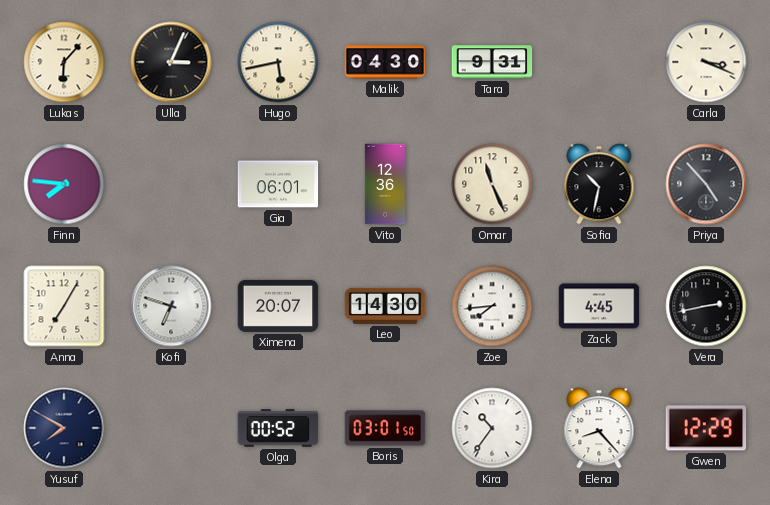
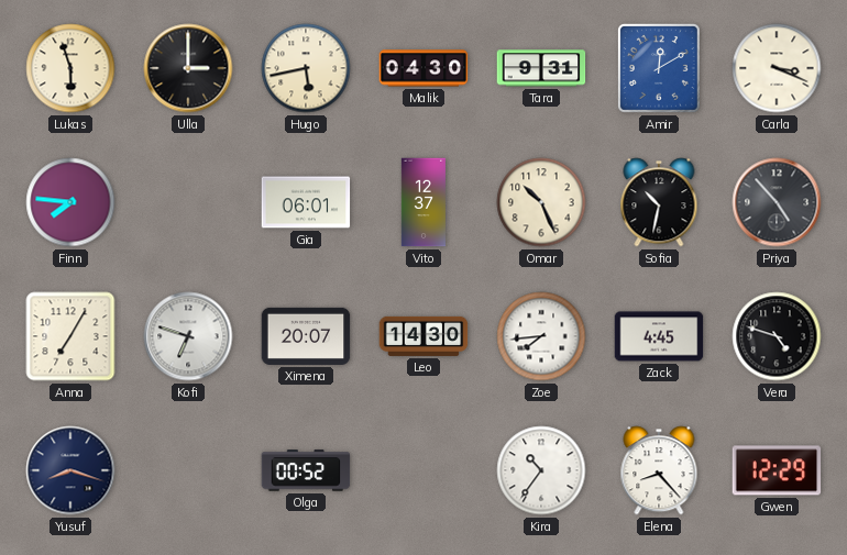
Lukas: 6:07 -> 5:57
Ulla: 3:04 -> 3:00
Amir: none -> 12:10
Vito: 12:36 -> 12:37
Omar: 11:26 -> 10:26
Vera: 2:43 -> 4:48
Yusuf: 7:50 -> 8:18
Boris: 03:01 -> none
